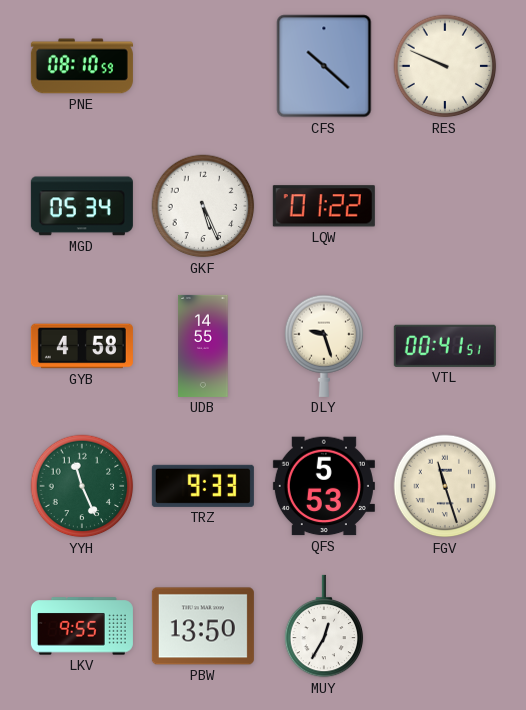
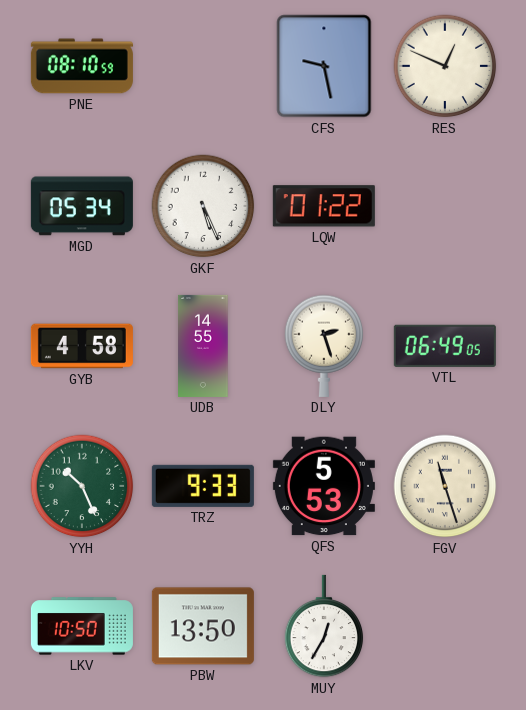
CFS: 10:22 -> 9:28
RES: 9:49 -> 12:49
DLY: 9:27 -> 2:27
VTL: 00:41 -> 06:49
YYH: 11:26 -> 10:26
LKV: 9:55 -> 10:50
